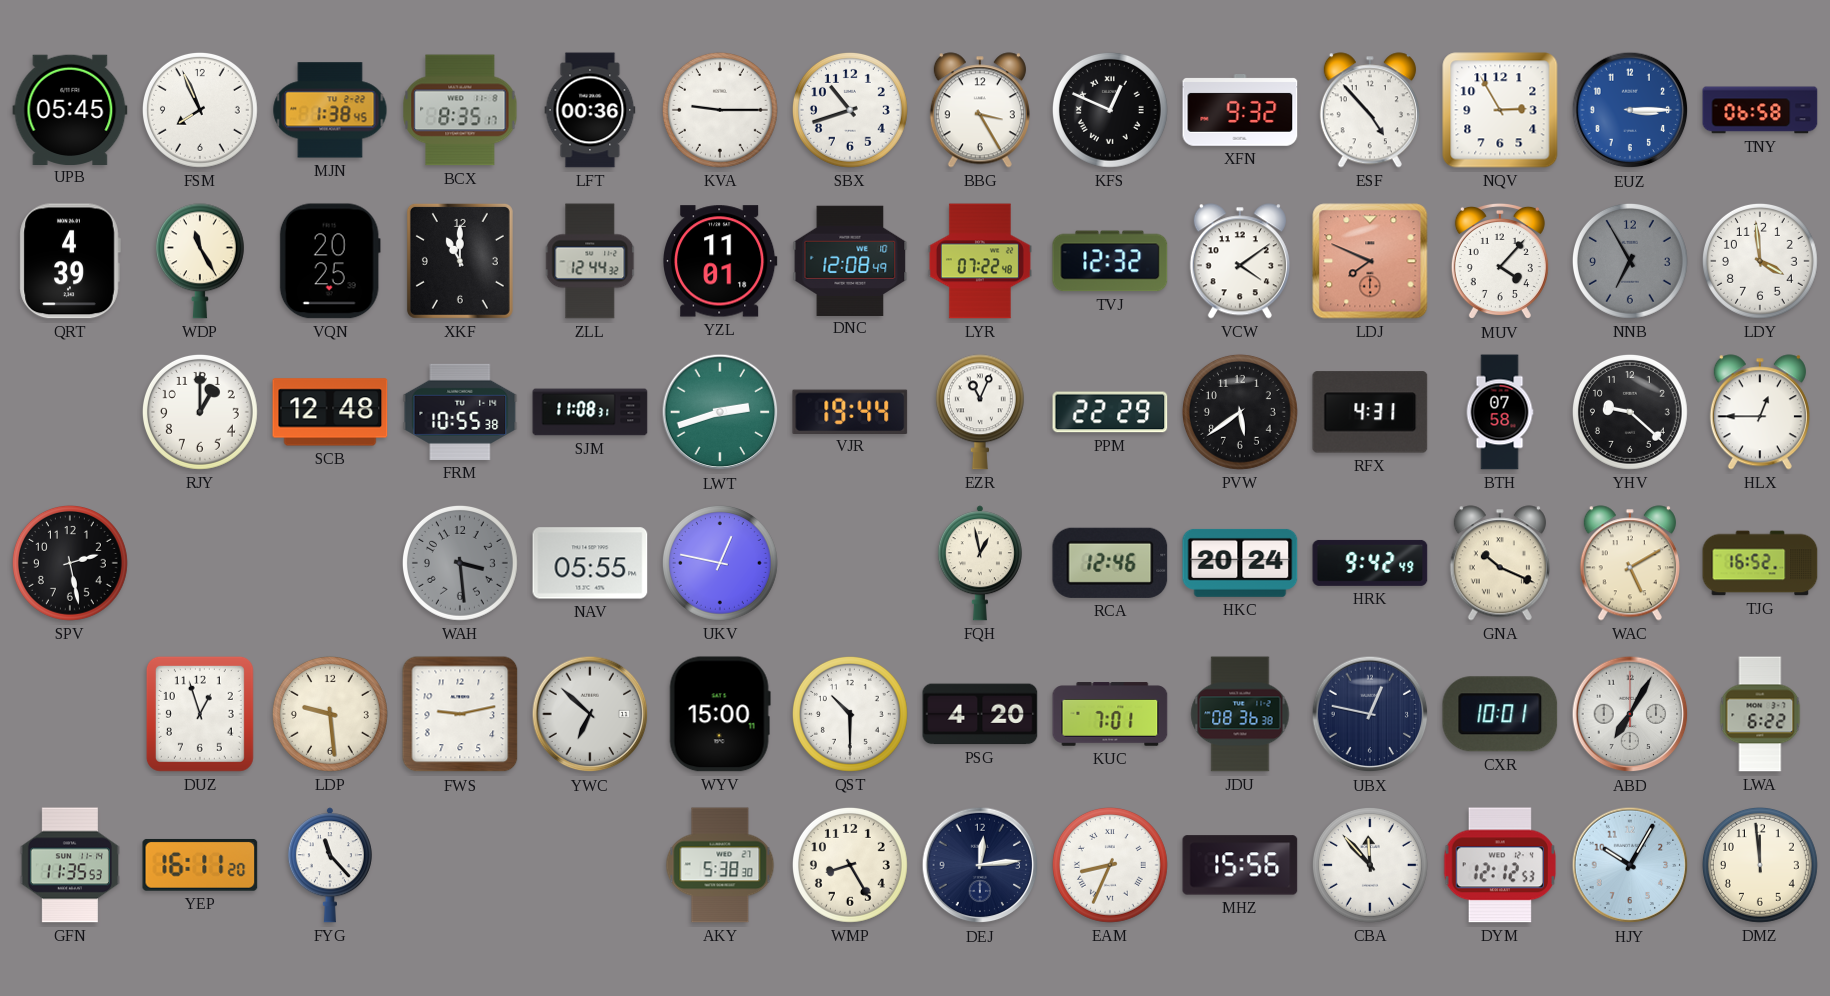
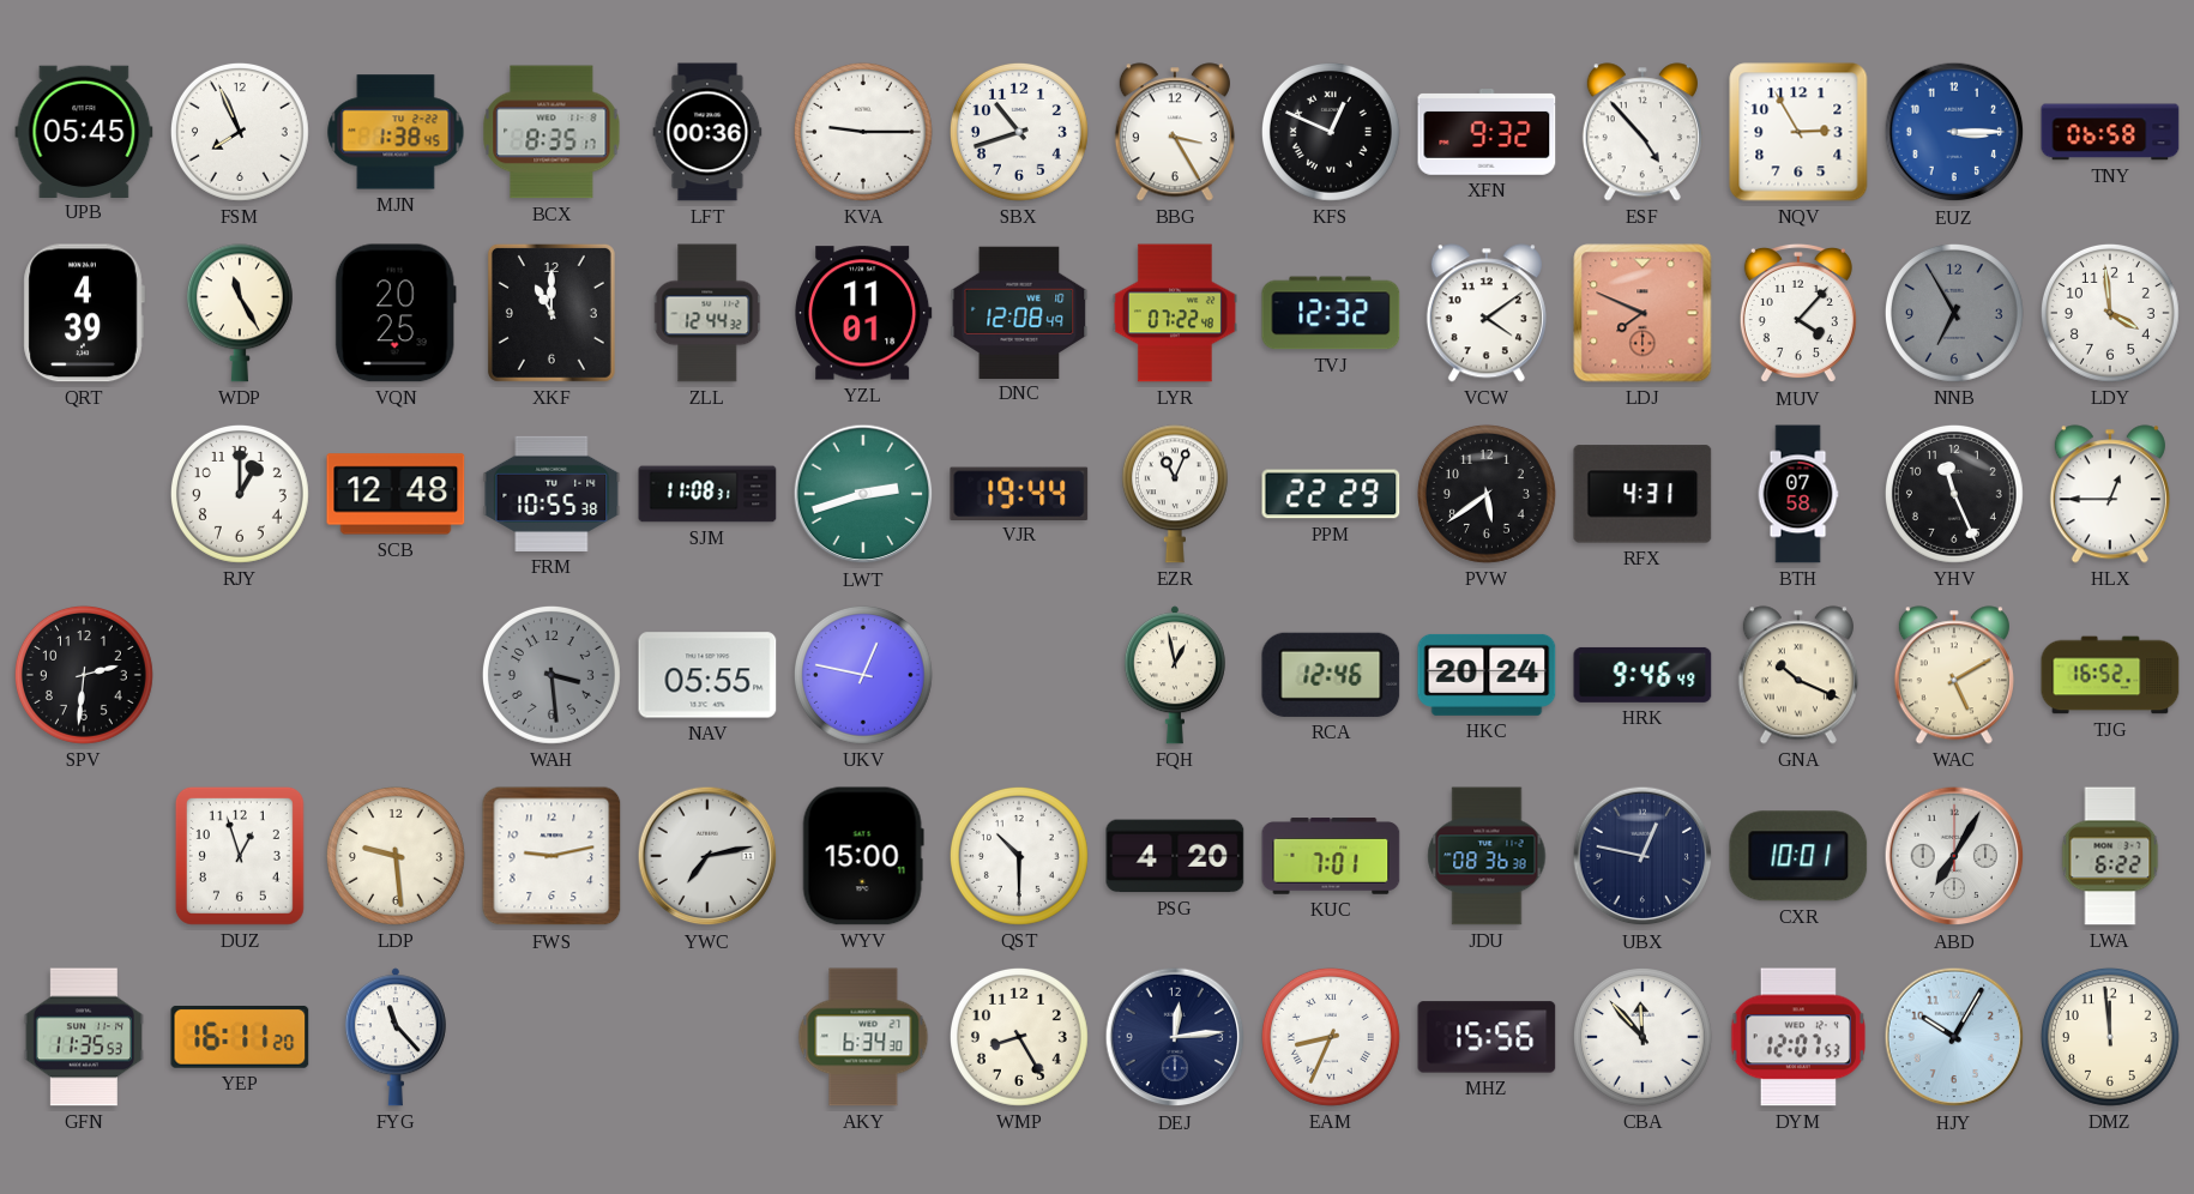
YHV: 9:22 -> 11:26
SPV: 2:28 -> 2:31
HRK: 9:42 -> 9:46
YWC: 6:52 -> 7:13
AKY: 5:38 -> 6:34
DYM: 12:12 -> 12:07
